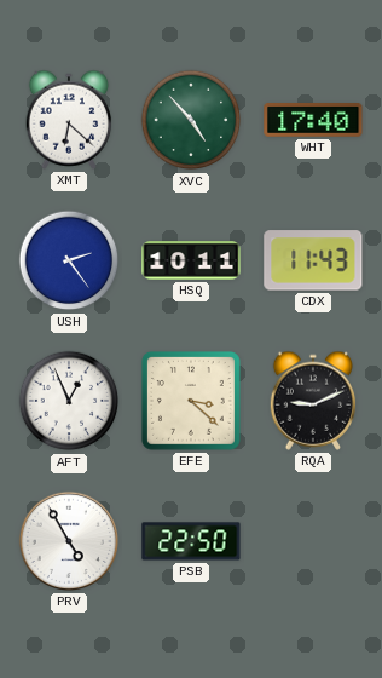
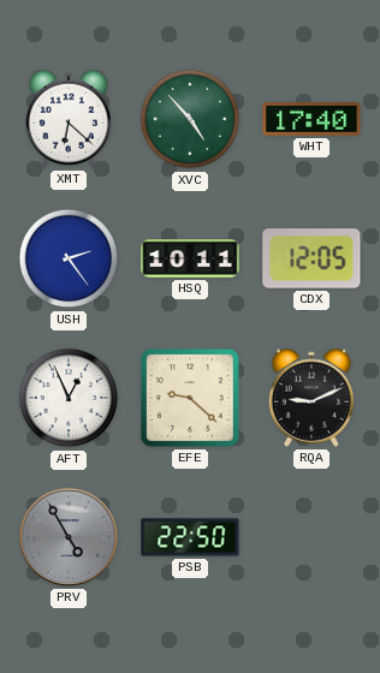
CDX: 11:43 -> 12:05
EFE: 3:22 -> 9:22
PRV dial: white -> grey
